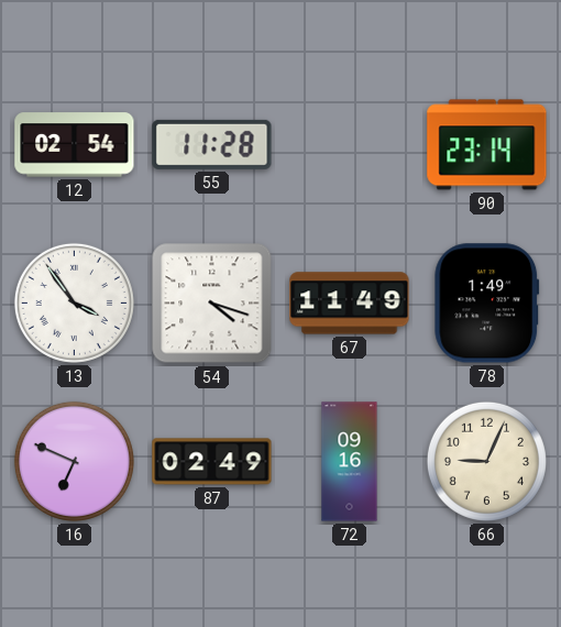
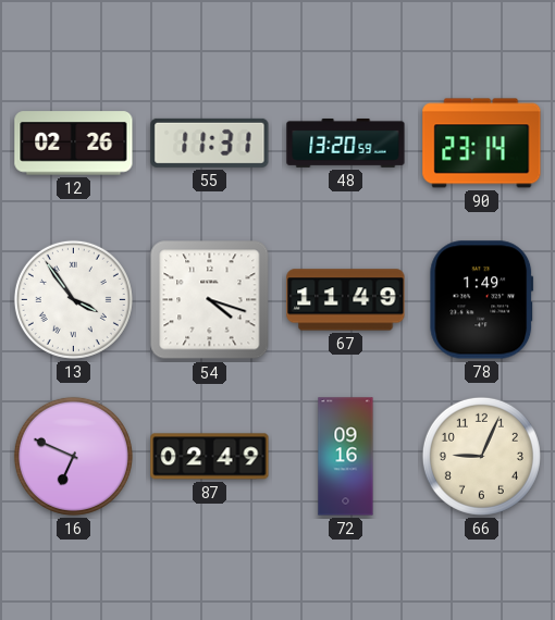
12: 02:54 -> 02:26
55: 11:28 -> 11:31
48: none -> 13:20
